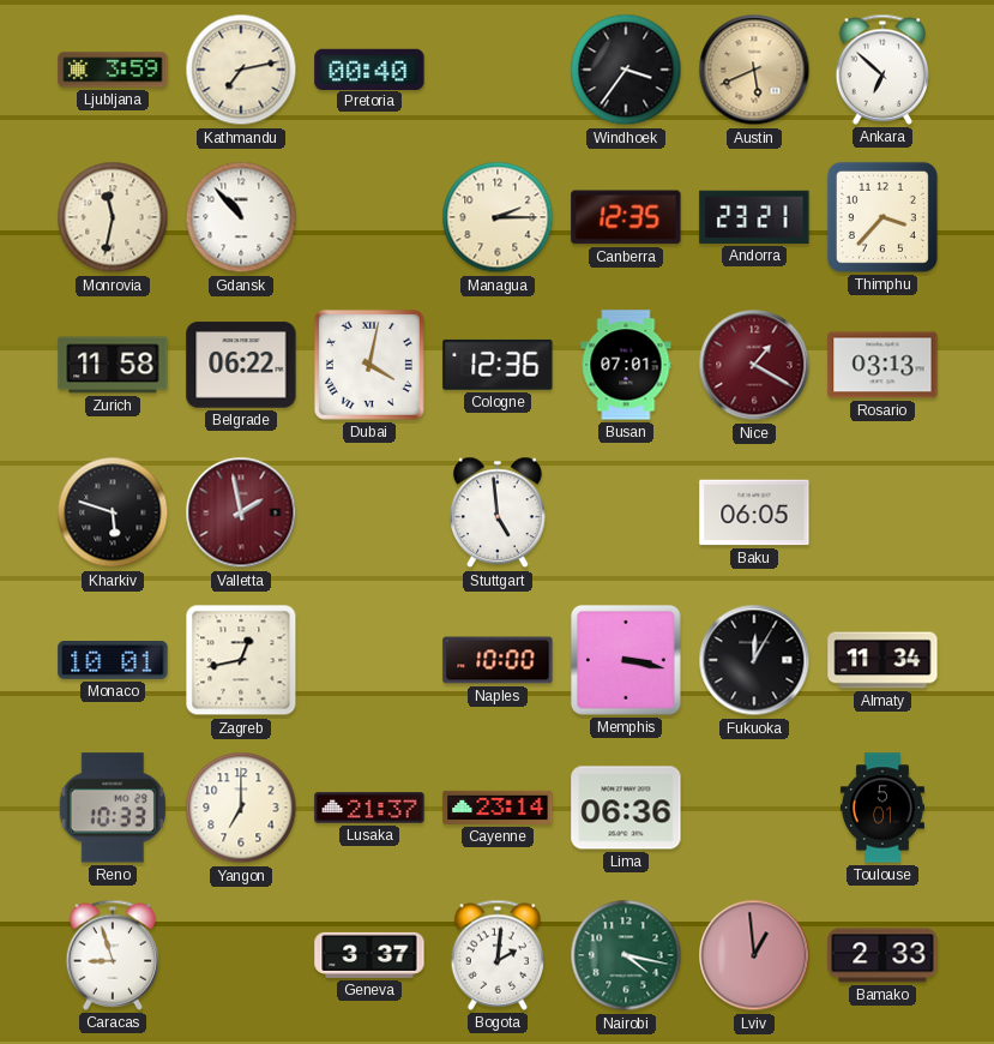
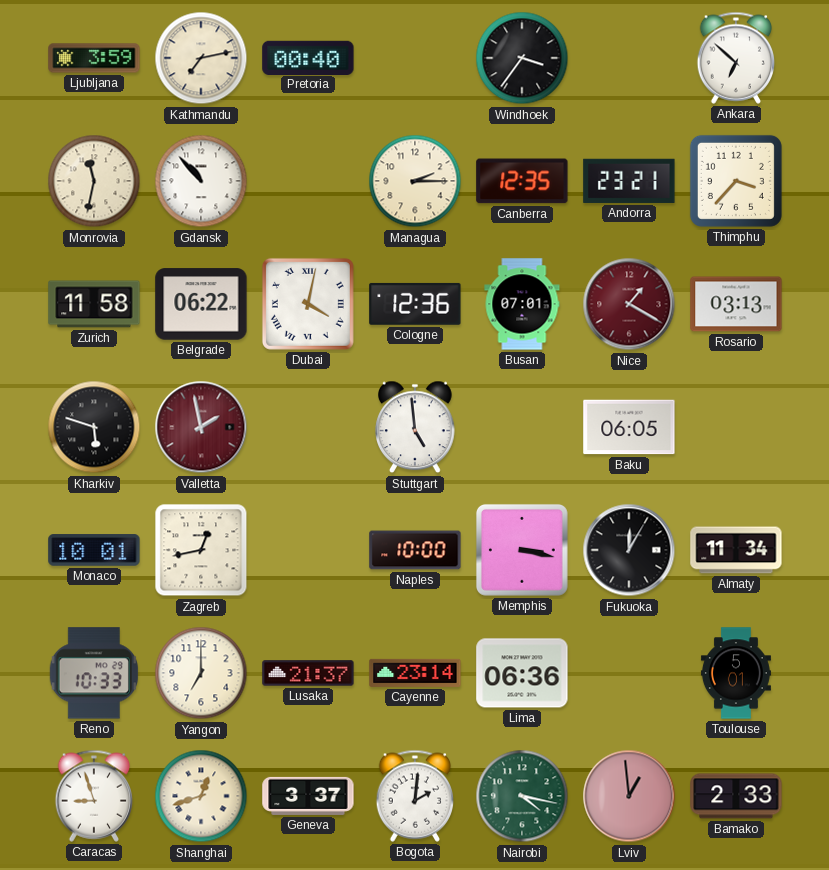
Austin: 5:41 -> none
Shanghai: none -> 12:42
